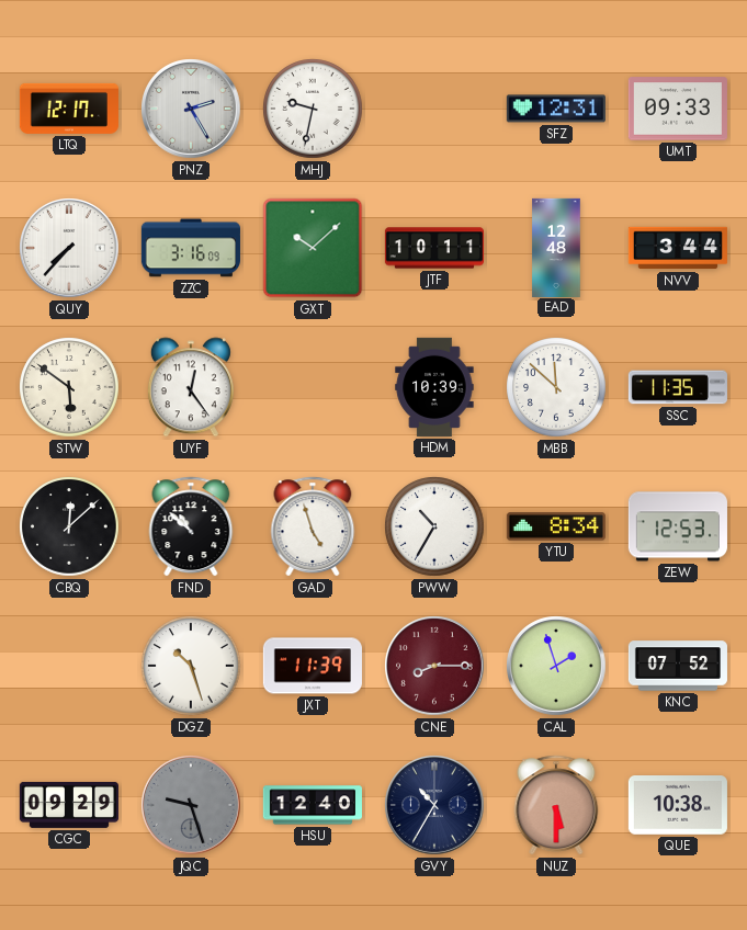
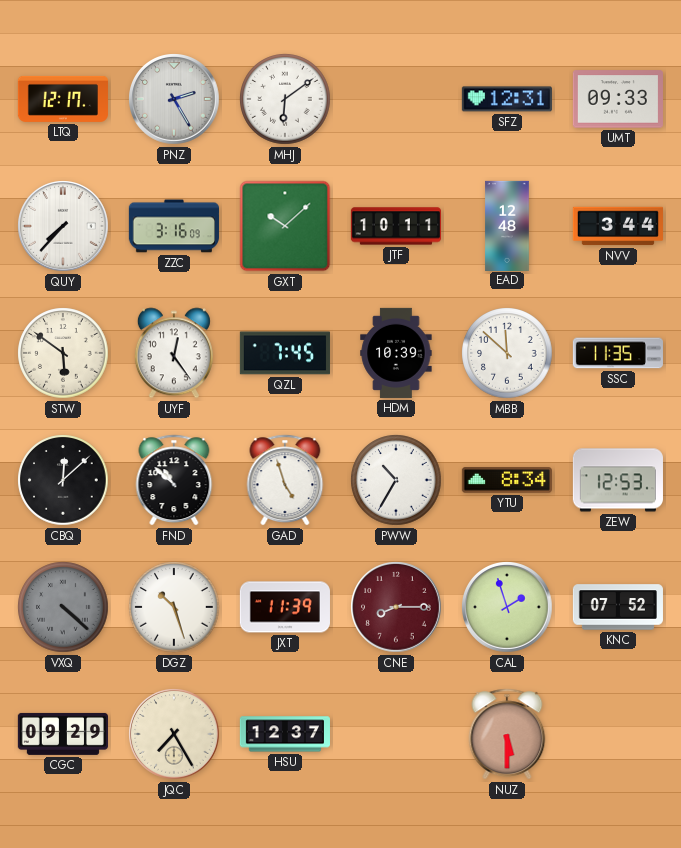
MHJ: 9:32 -> 6:09
QZL: none -> 7:45
VXQ: none -> 4:22
JQC: 9:27 -> 7:25
JQC dial: grey -> cream
HSU: 12:40 -> 12:37
GVY: 10:35 -> none
QUE: 10:38 -> none
